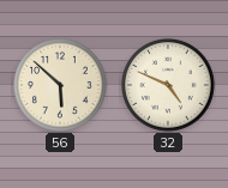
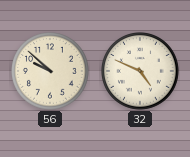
56: 5:52 -> 9:52
